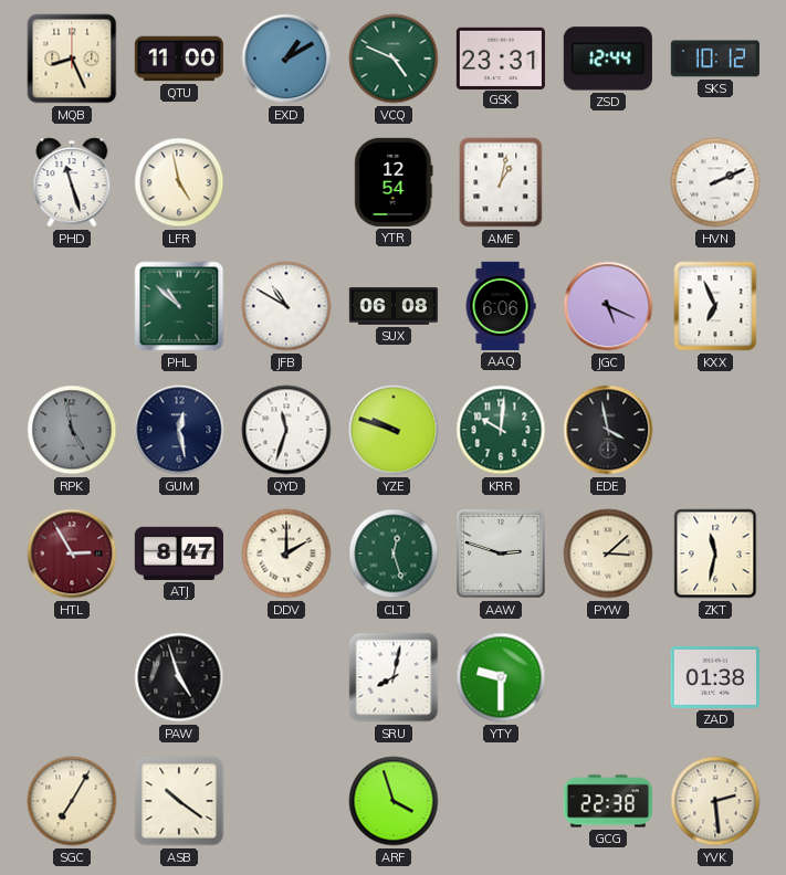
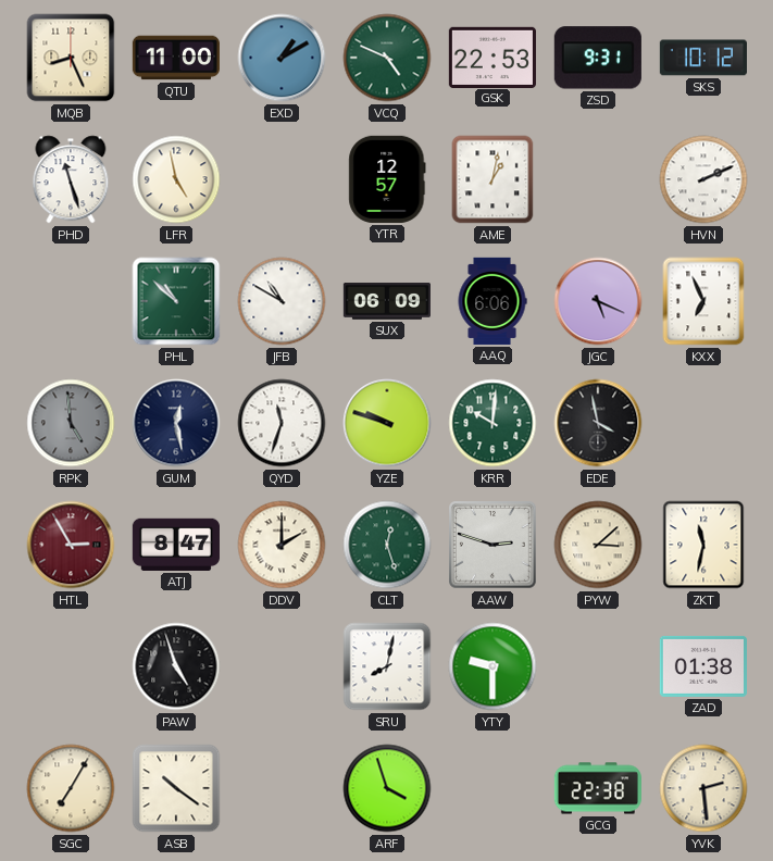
GSK: 23:31 -> 22:53
ZSD: 12:44 -> 9:31
YTR: 12:54 -> 12:57
SUX: 06:08 -> 06:09
RPK: 4:58 -> 4:59
